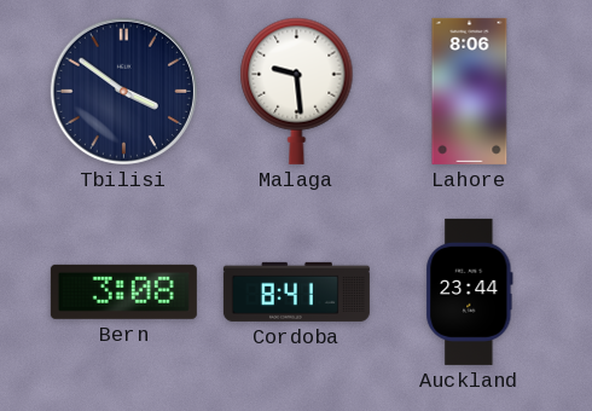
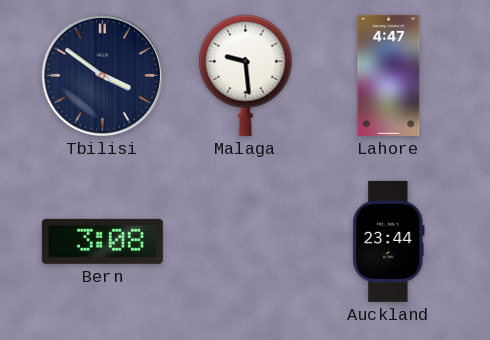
Lahore: 8:06 -> 4:47
Cordoba: 8:41 -> none
